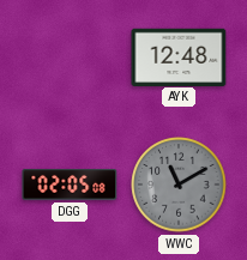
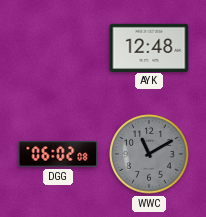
DGG: 02:05 -> 06:02
